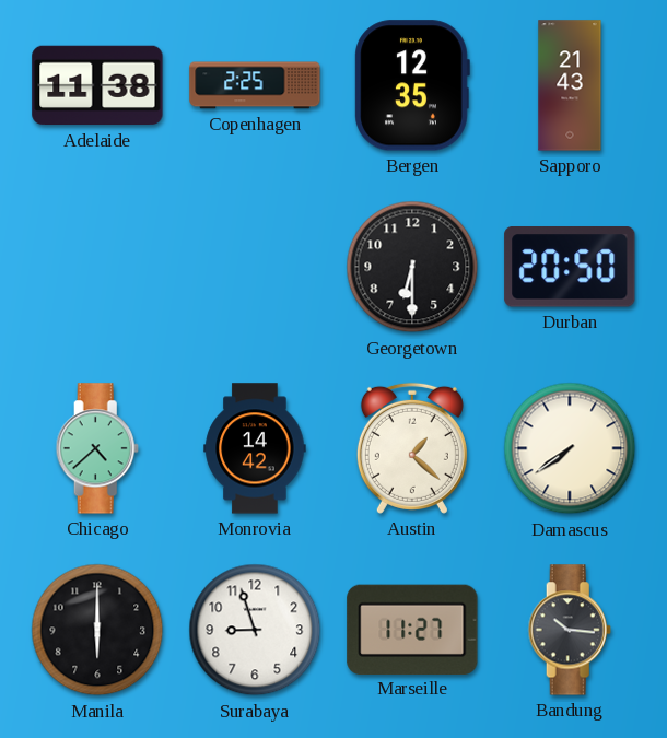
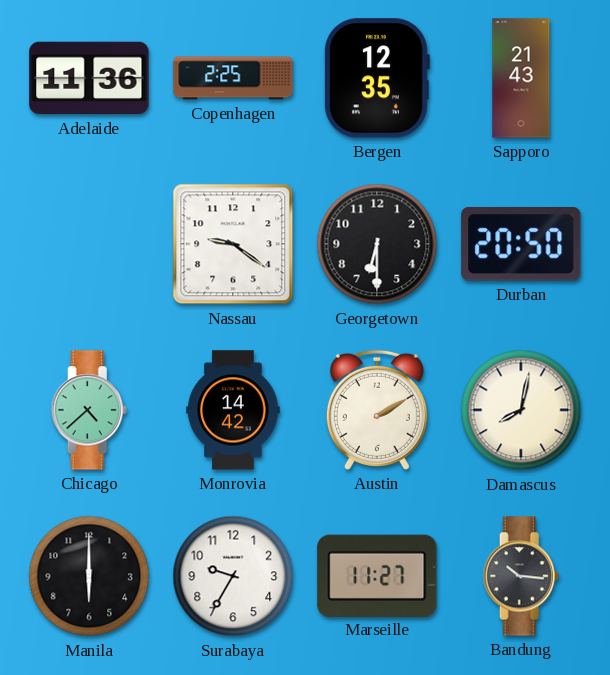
Adelaide: 11:38 -> 11:36
Nassau: none -> 9:21
Austin: 1:22 -> 2:10
Damascus: 7:39 -> 8:02
Surabaya: 8:57 -> 9:35
